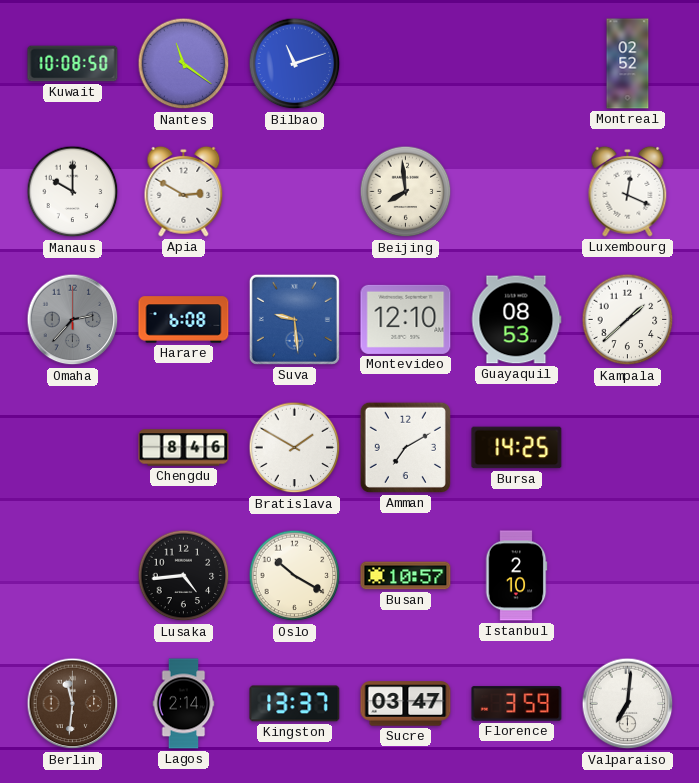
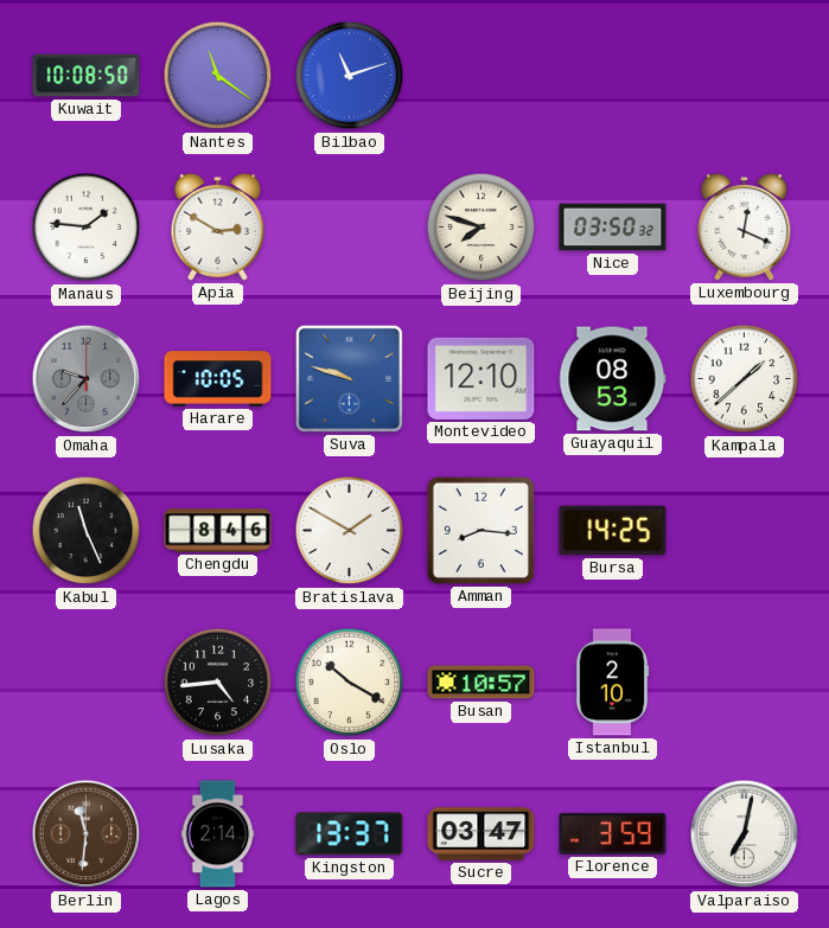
Montreal: 02:52 -> none
Manaus: 10:00 -> 1:46
Beijing: 7:59 -> 7:48
Nice: none -> 03:50
Omaha: 2:37 -> 9:37
Harare: 6:08 -> 10:05
Suva: 9:29 -> 9:48
Kabul: none -> 11:26
Amman: 7:10 -> 8:16
Valparaiso: 7:01 -> 7:02
